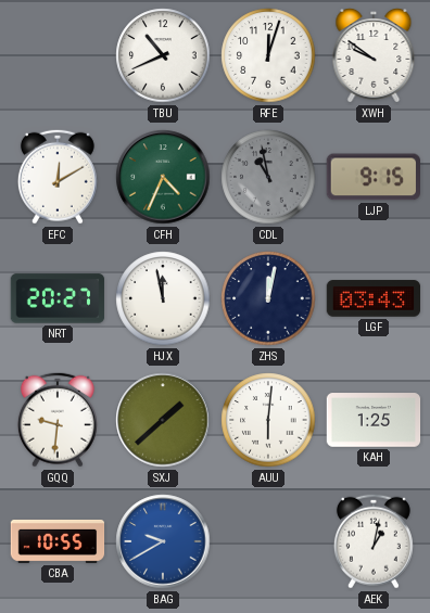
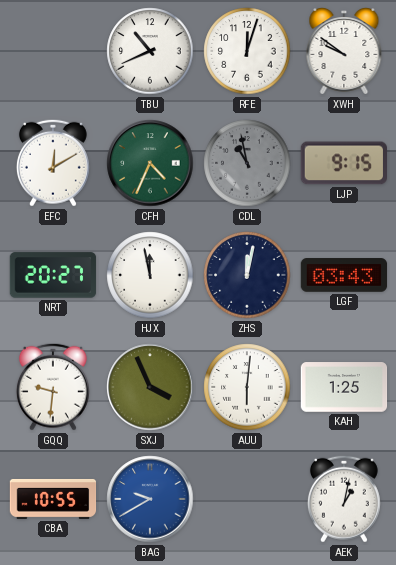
SXJ: 1:38 -> 3:56
